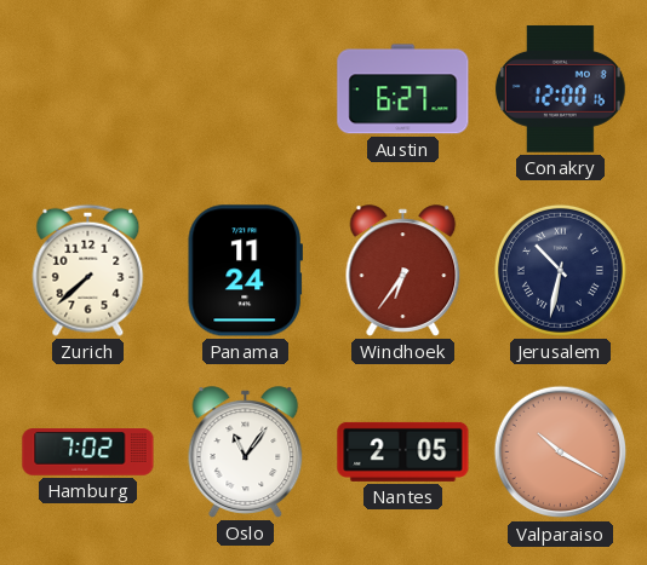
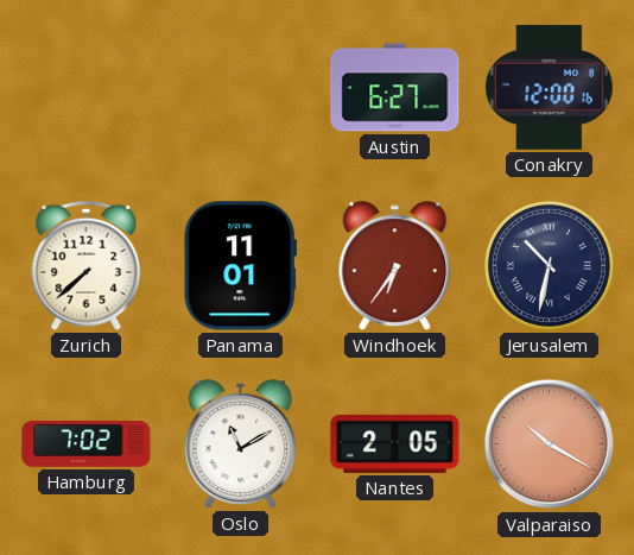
Panama: 11:24 -> 11:01
Oslo: 11:06 -> 11:10
